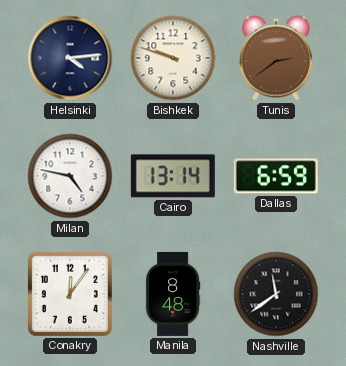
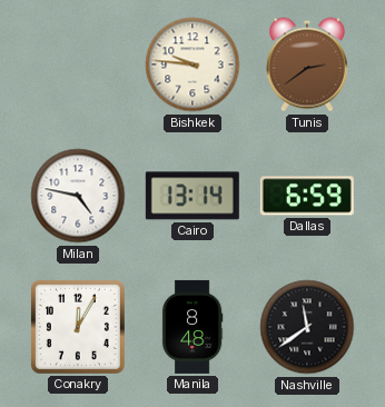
Helsinki: 4:14 -> none
Bishkek: 9:48 -> 9:46
Conakry: 12:06 -> 12:05
